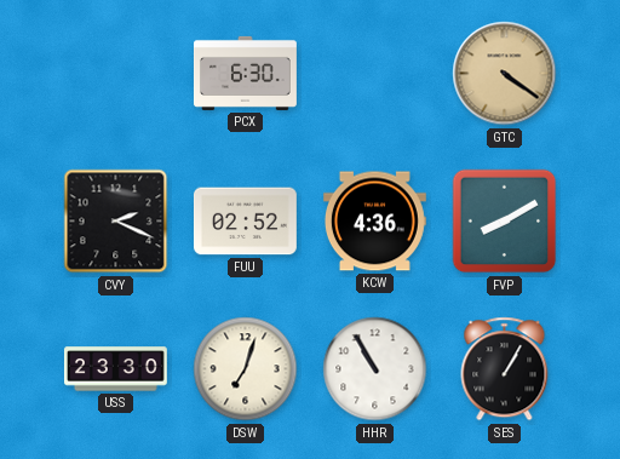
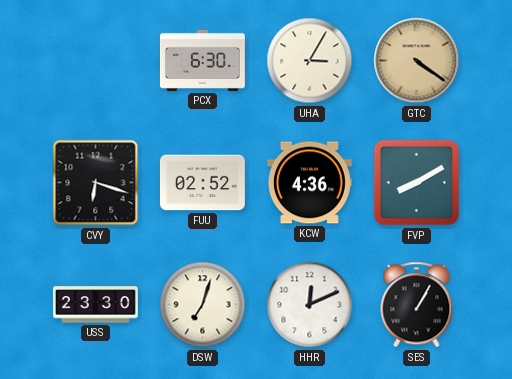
UHA: none -> 3:05
CVY: 2:19 -> 6:18
HHR: 10:55 -> 12:11
